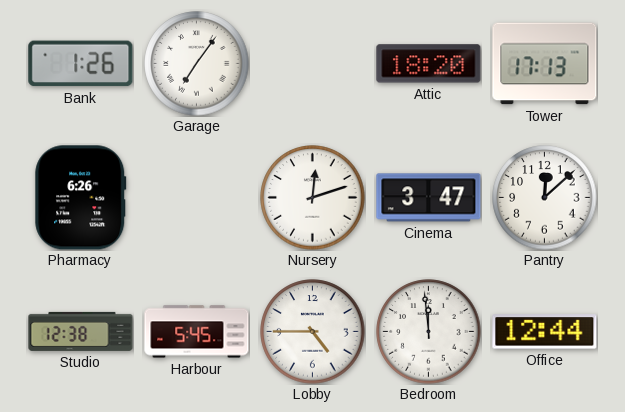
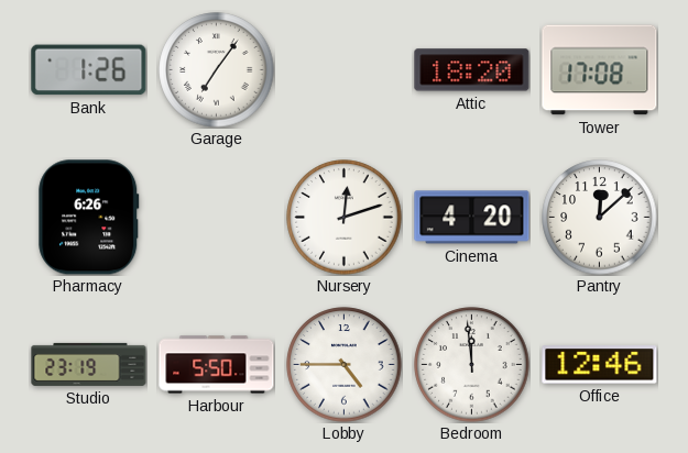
Tower: 17:13 -> 17:08
Cinema: 3:47 -> 4:20
Studio: 12:38 -> 23:19
Harbour: 5:45 -> 5:50
Office: 12:44 -> 12:46
